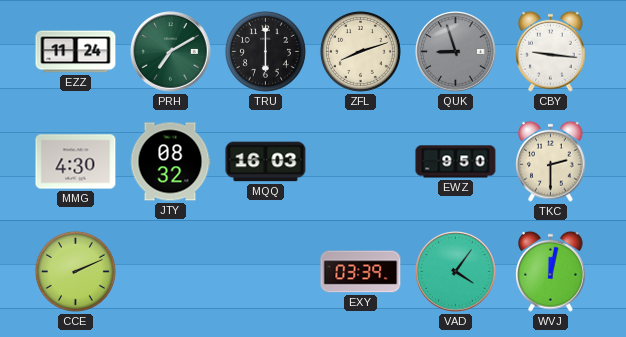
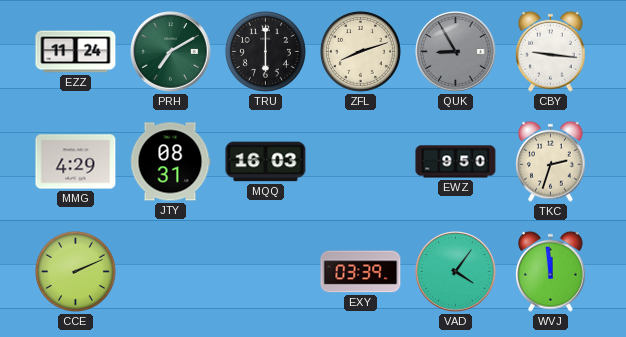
QUK: 8:57 -> 8:55
MMG: 4:30 -> 4:29
JTY: 08:32 -> 08:31
TKC: 2:30 -> 2:33
WVJ: 12:02 -> 11:59
